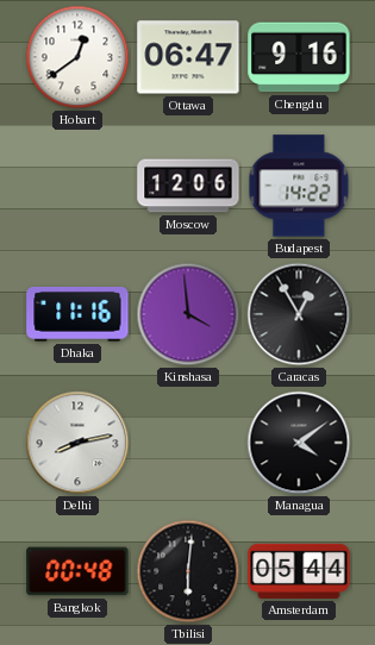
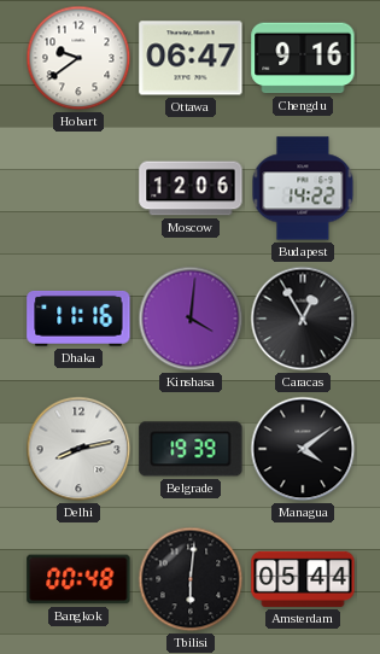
Hobart: 12:39 -> 9:39
Kinshasa: 3:59 -> 4:01
Belgrade: none -> 19:39
